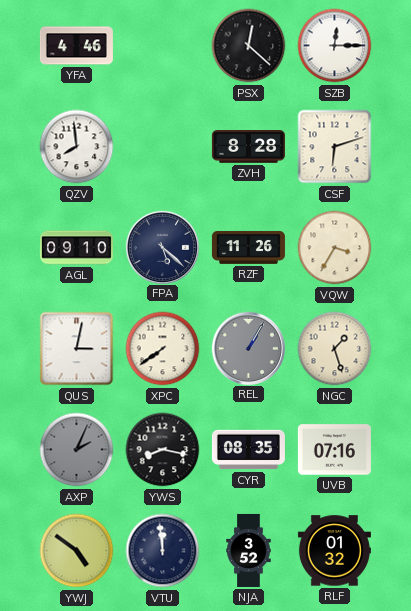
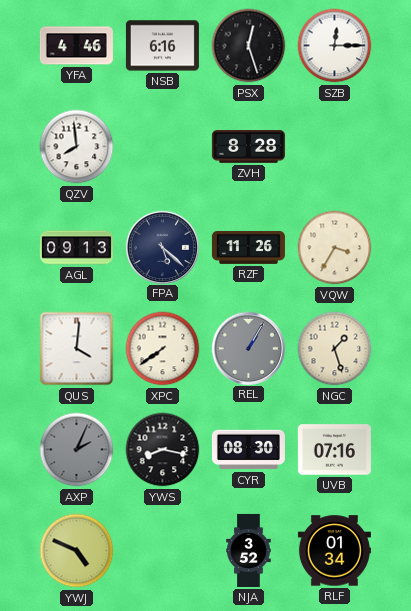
NSB: none -> 6:16
PSX: 12:22 -> 12:27
CSF: 6:12 -> none
AGL: 09:10 -> 09:13
QUS: 3:02 -> 4:01
CYR: 08:35 -> 08:30
YWJ: 4:51 -> 4:49
VTU: 11:59 -> none
RLF: 01:32 -> 01:34
